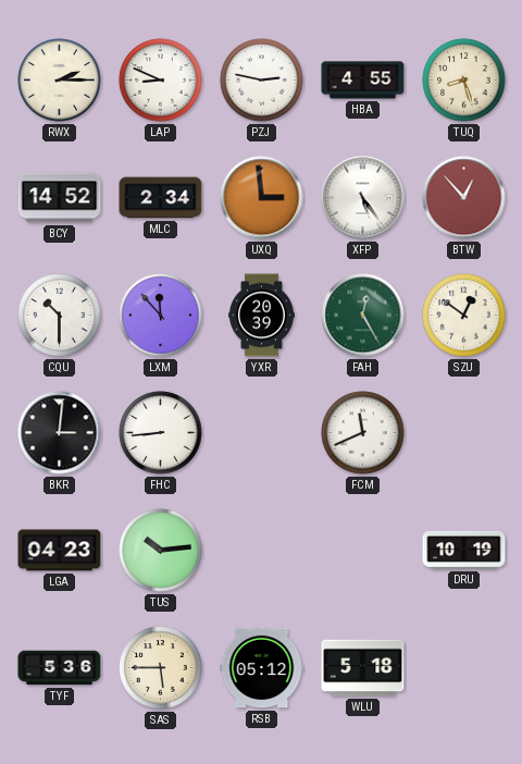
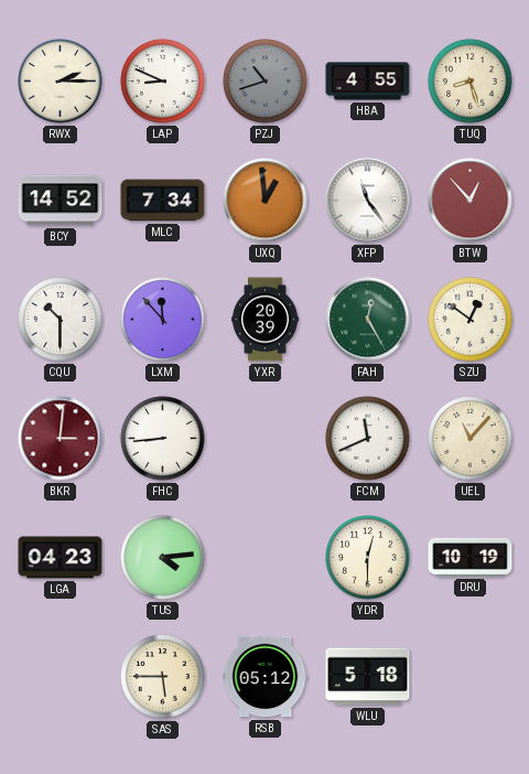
PZJ: 2:47 -> 10:42
PZJ dial: white -> grey
MLC: 2:34 -> 7:34
UXQ: 2:59 -> 12:59
XFP: 5:24 -> 11:24
BKR dial: black -> burgundy
UEL: none -> 11:07
TUS: 10:14 -> 4:14
YDR: none -> 12:30
TYF: 5:36 -> none
